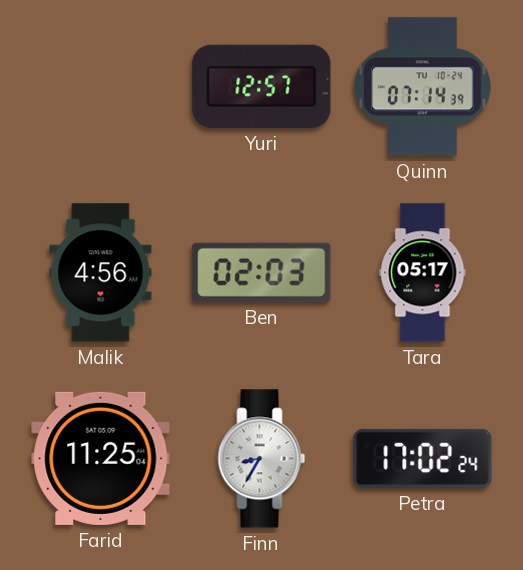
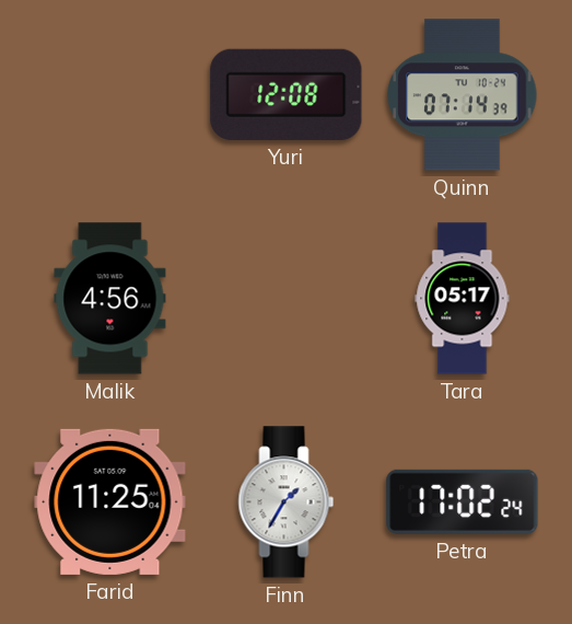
Yuri: 12:57 -> 12:08
Ben: 02:03 -> none
Finn: 8:35 -> 1:35
